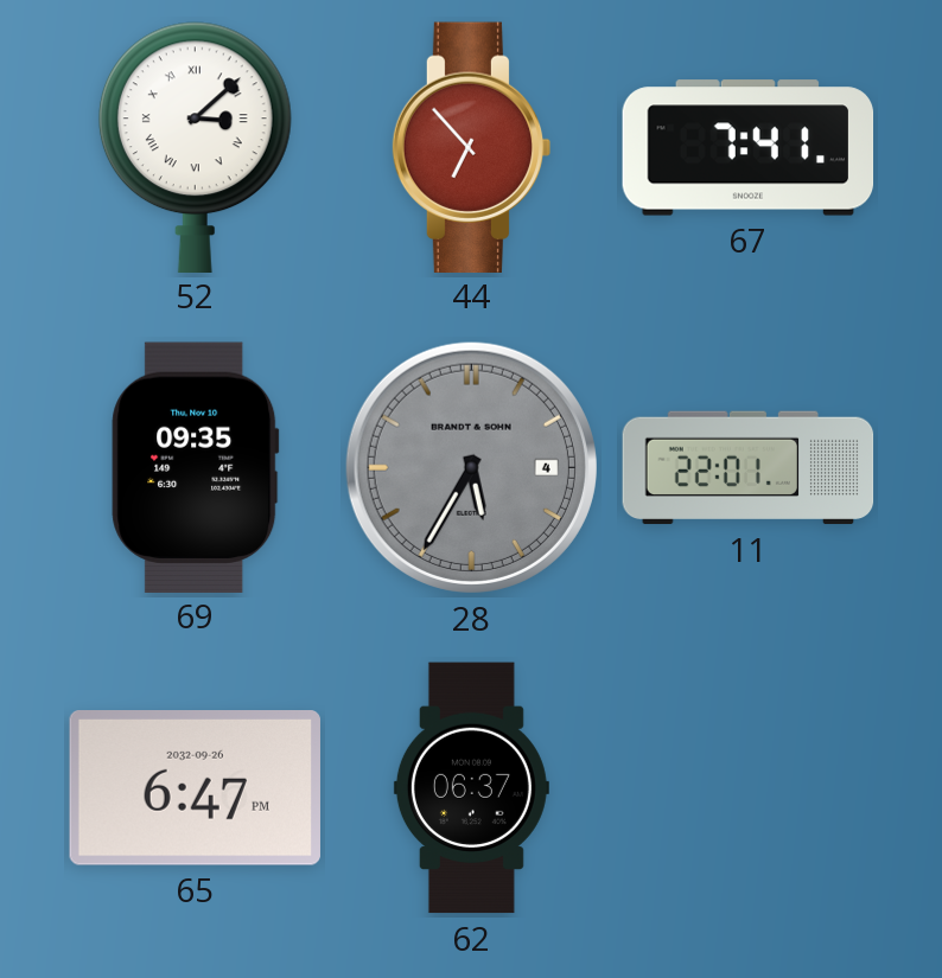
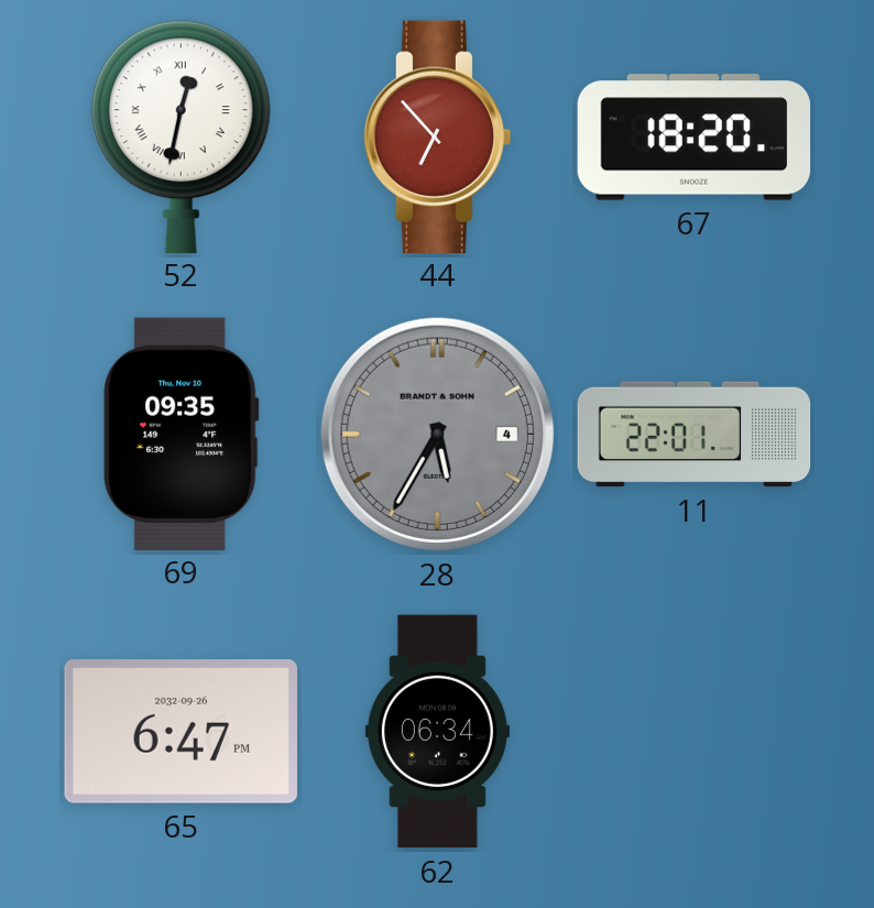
52: 3:08 -> 12:32
67: 7:41 -> 18:20
62: 06:37 -> 06:34
